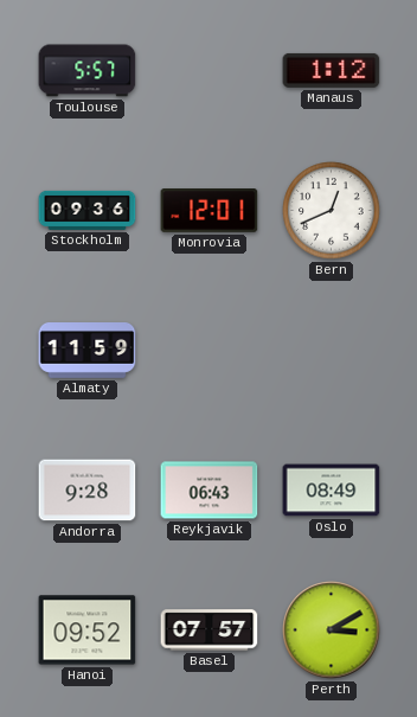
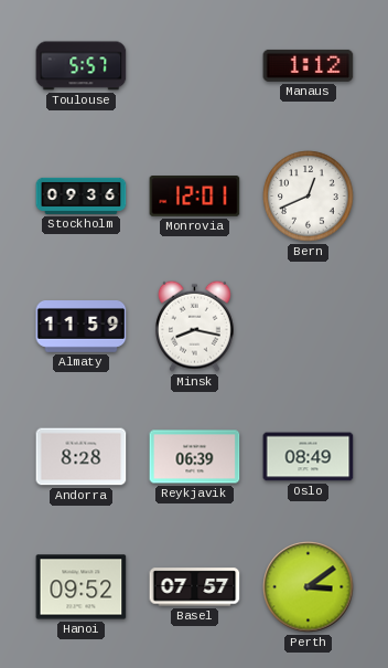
Minsk: none -> 8:17
Andorra: 9:28 -> 8:28
Reykjavik: 06:43 -> 06:39
Perth: 3:10 -> 3:09
